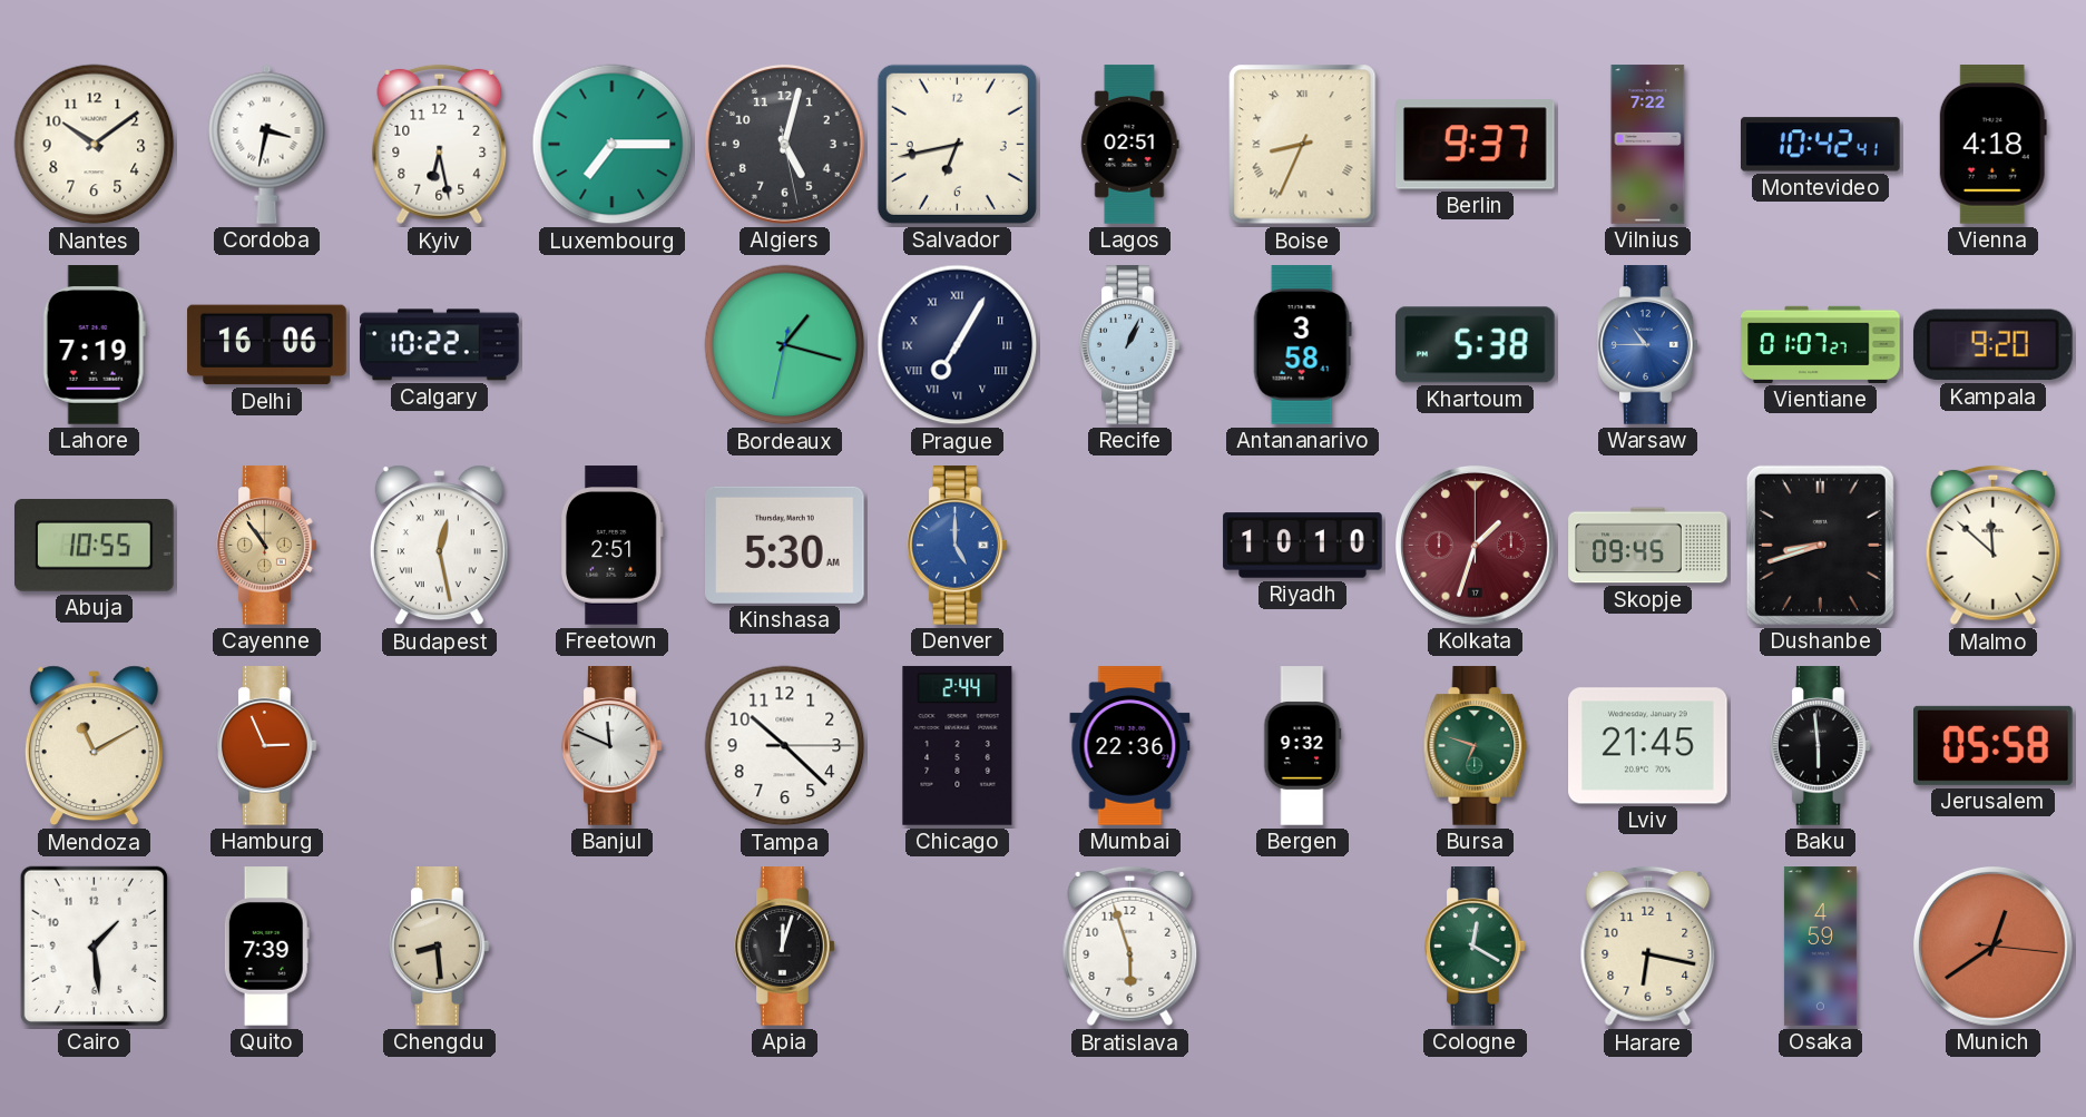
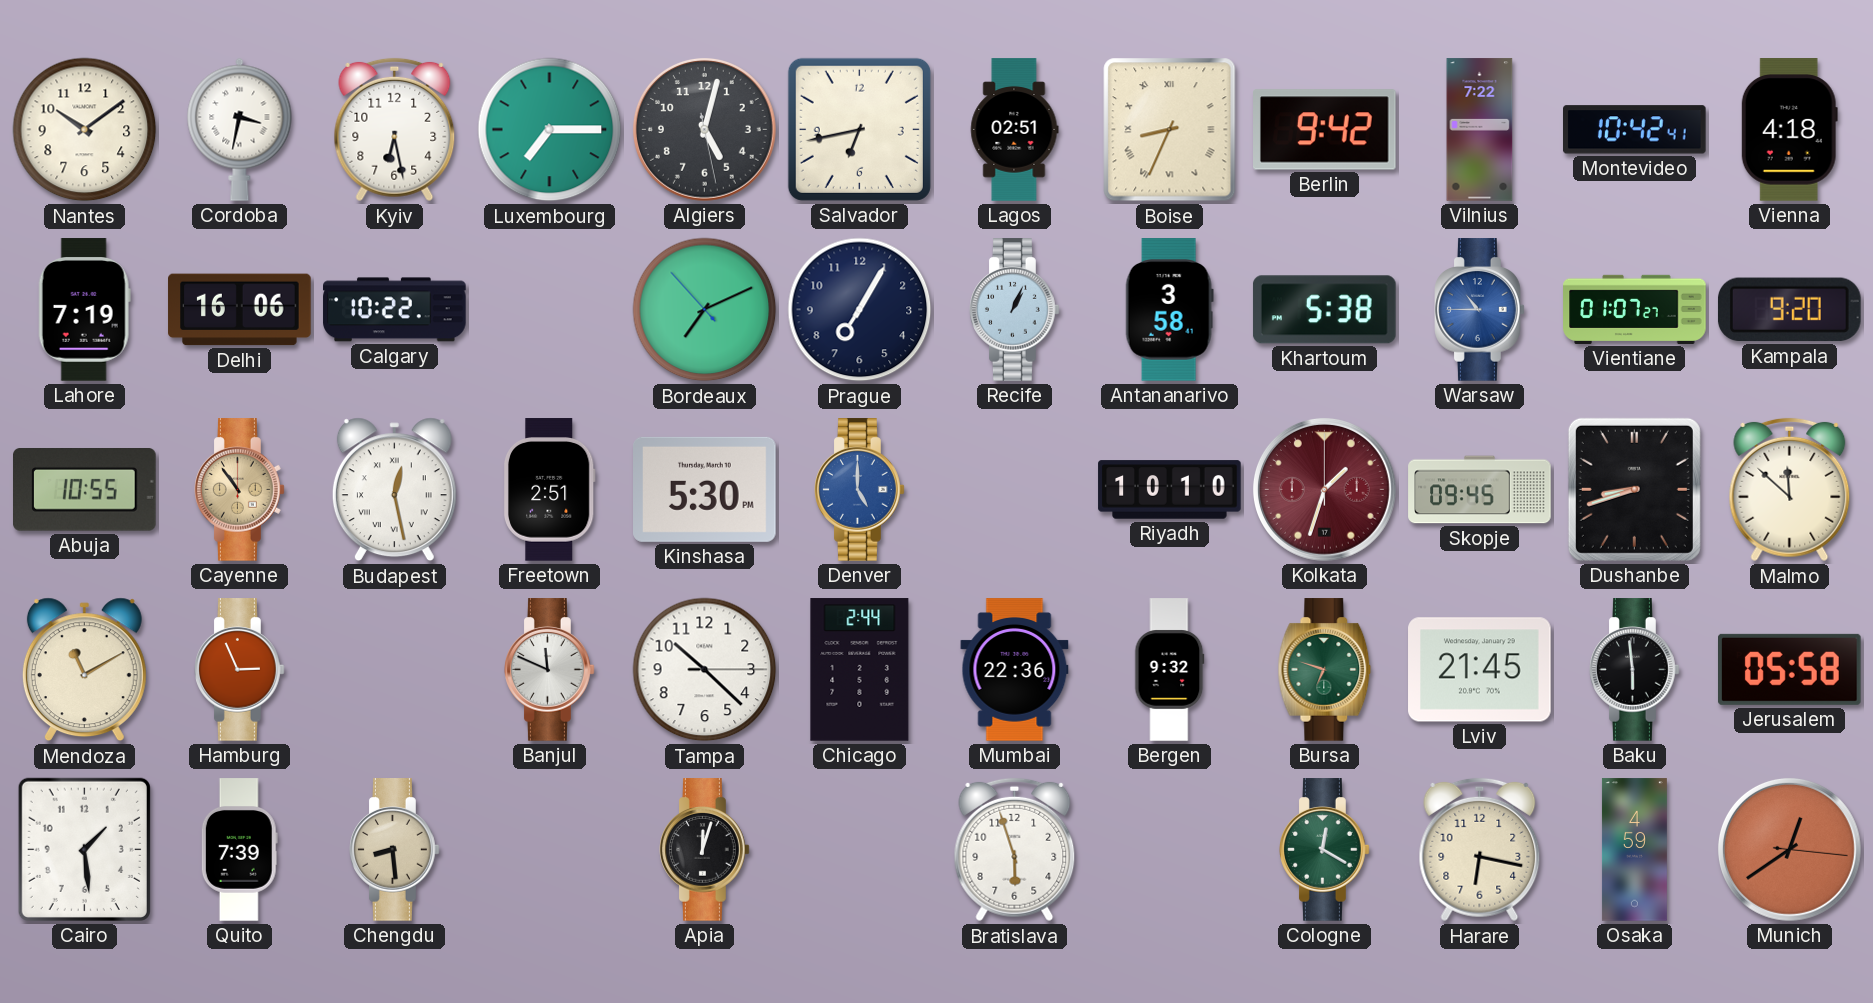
Berlin: 9:37 -> 9:42
Bordeaux: 1:17 -> 7:10
Prague numerals: Roman -> Arabic
Kinshasa: 5:30 AM -> 5:30 PM
